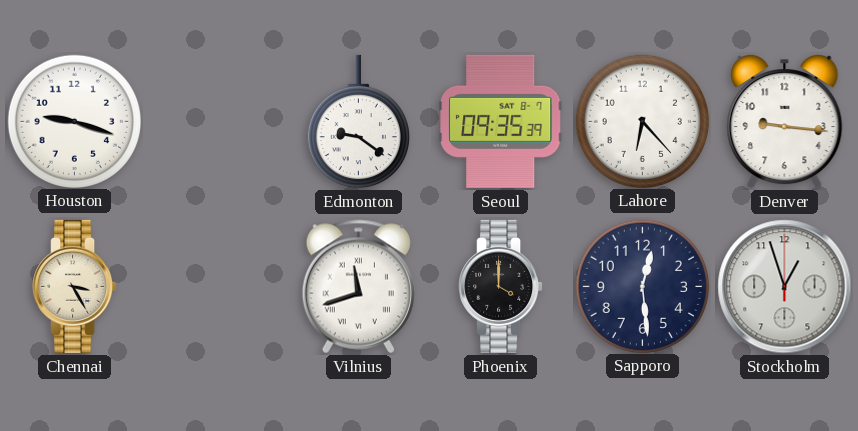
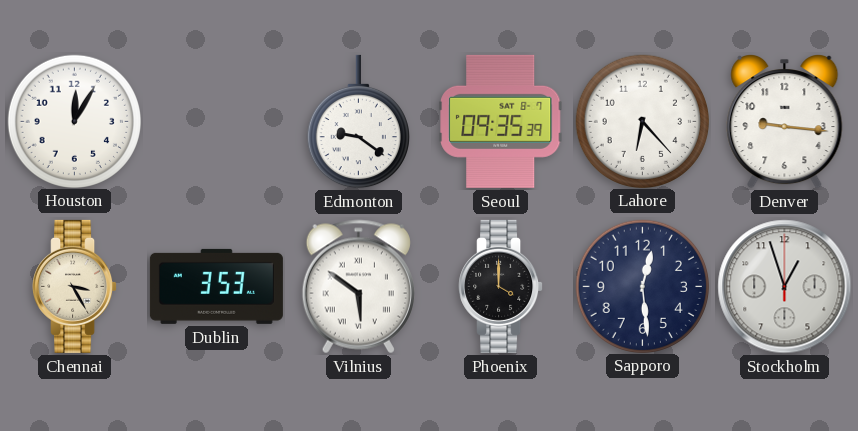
Houston: 9:18 -> 12:05
Dublin: none -> 3:53
Vilnius: 11:42 -> 5:51
